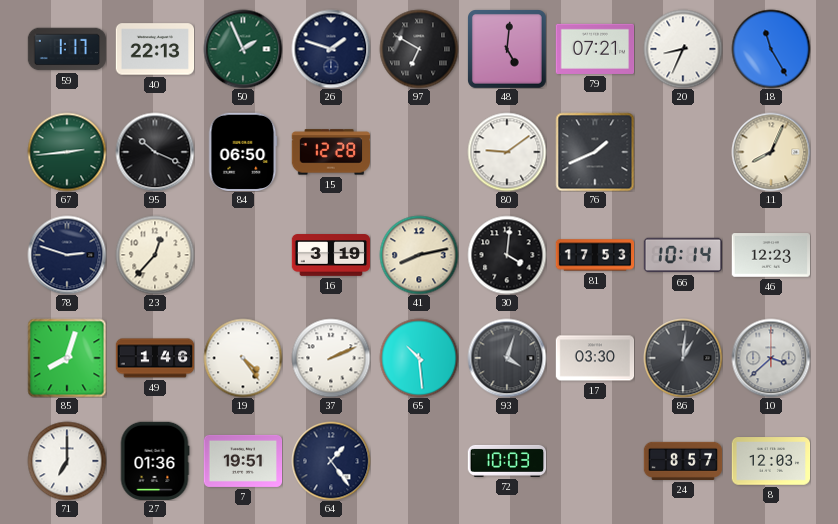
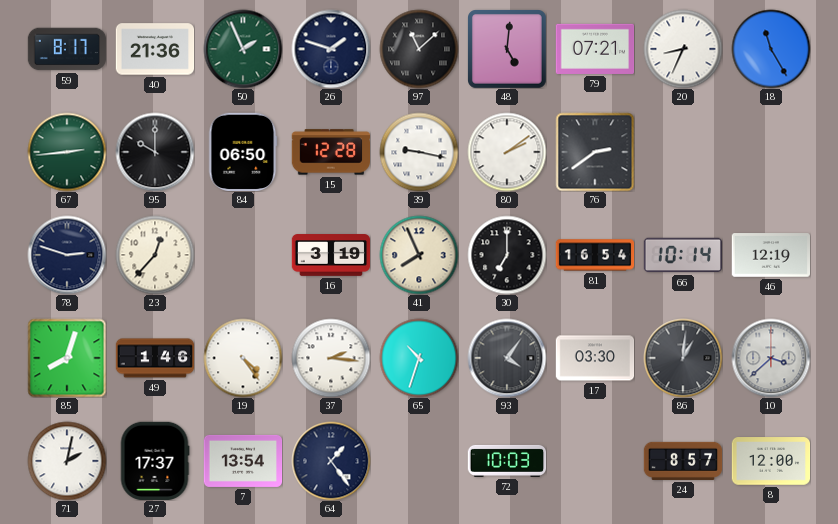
59: 1:17 -> 8:17
40: 22:13 -> 21:36
97: 6:50 -> 11:08
95: 10:19 -> 10:00
39: none -> 9:17
80: 9:09 -> 2:09
76: 1:41 -> 2:39
11: 8:04 -> none
41: 8:13 -> 7:56
30: 4:01 -> 7:00
81: 17:53 -> 16:54
46: 12:23 -> 12:19
37: 2:11 -> 2:16
65: 10:29 -> 10:33
93: 4:03 -> 4:06
71: 7:00 -> 2:02
27: 01:36 -> 17:37
7: 19:51 -> 13:54
8: 12:03 -> 12:00
